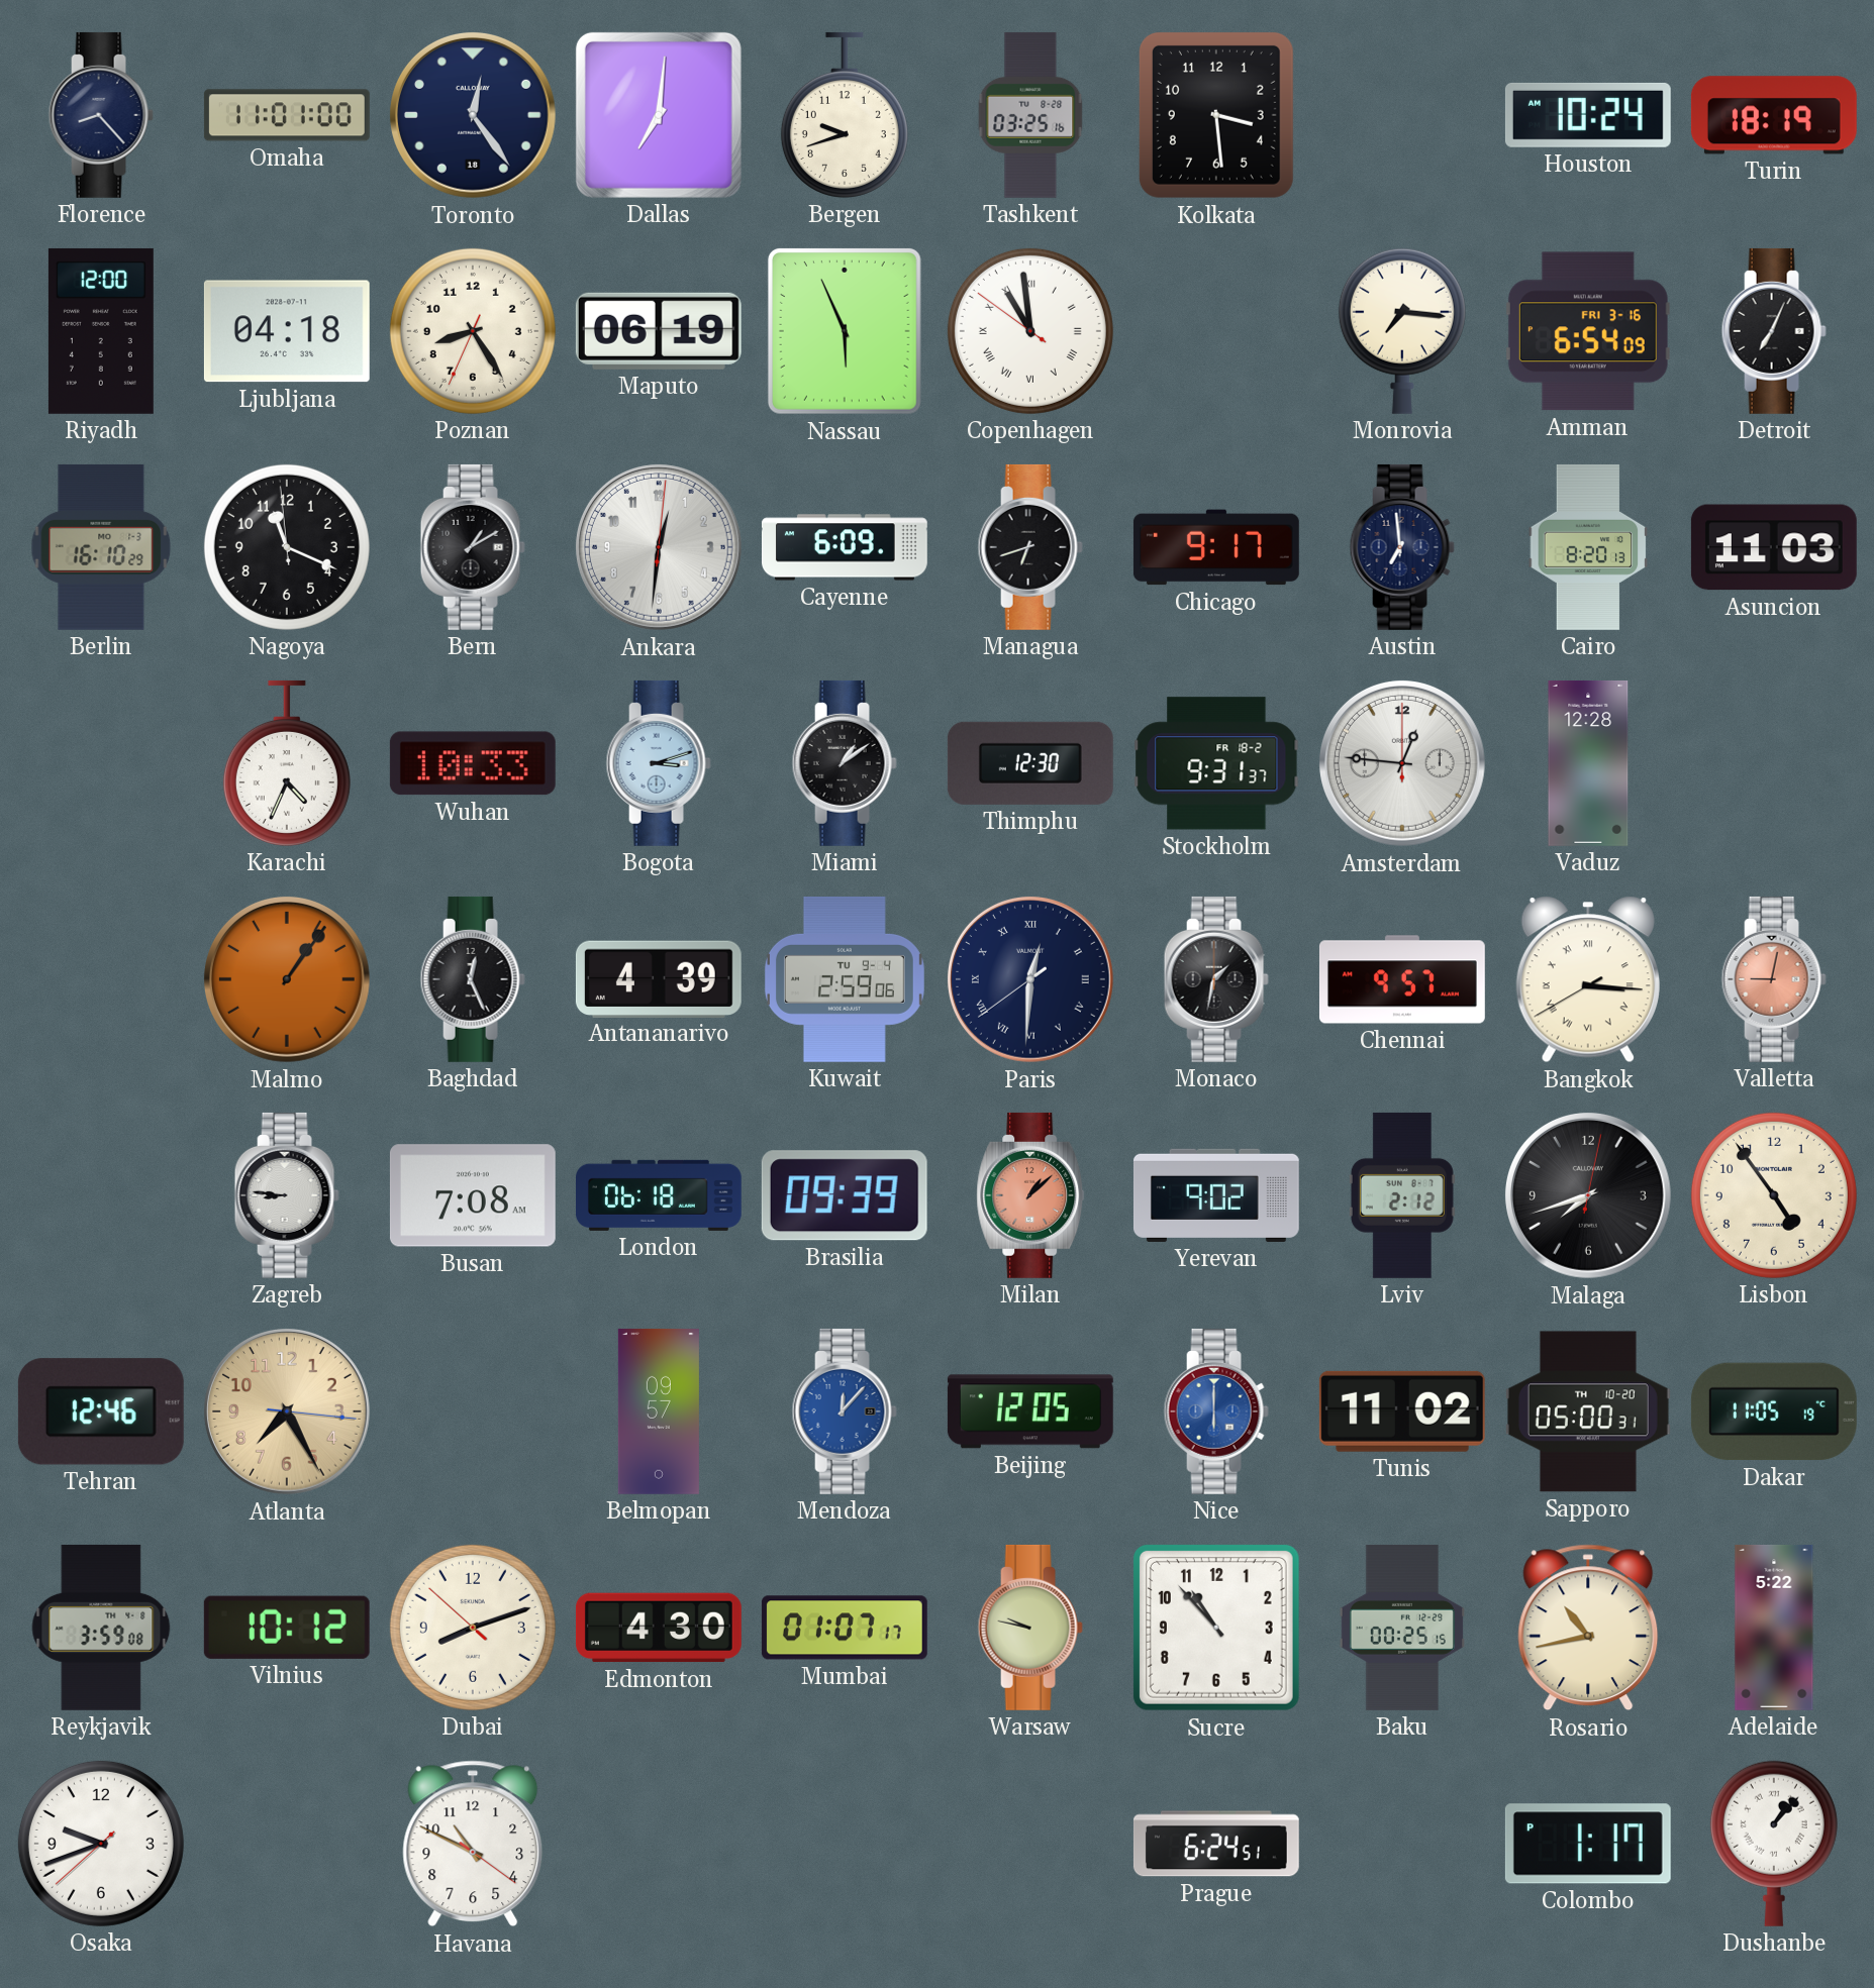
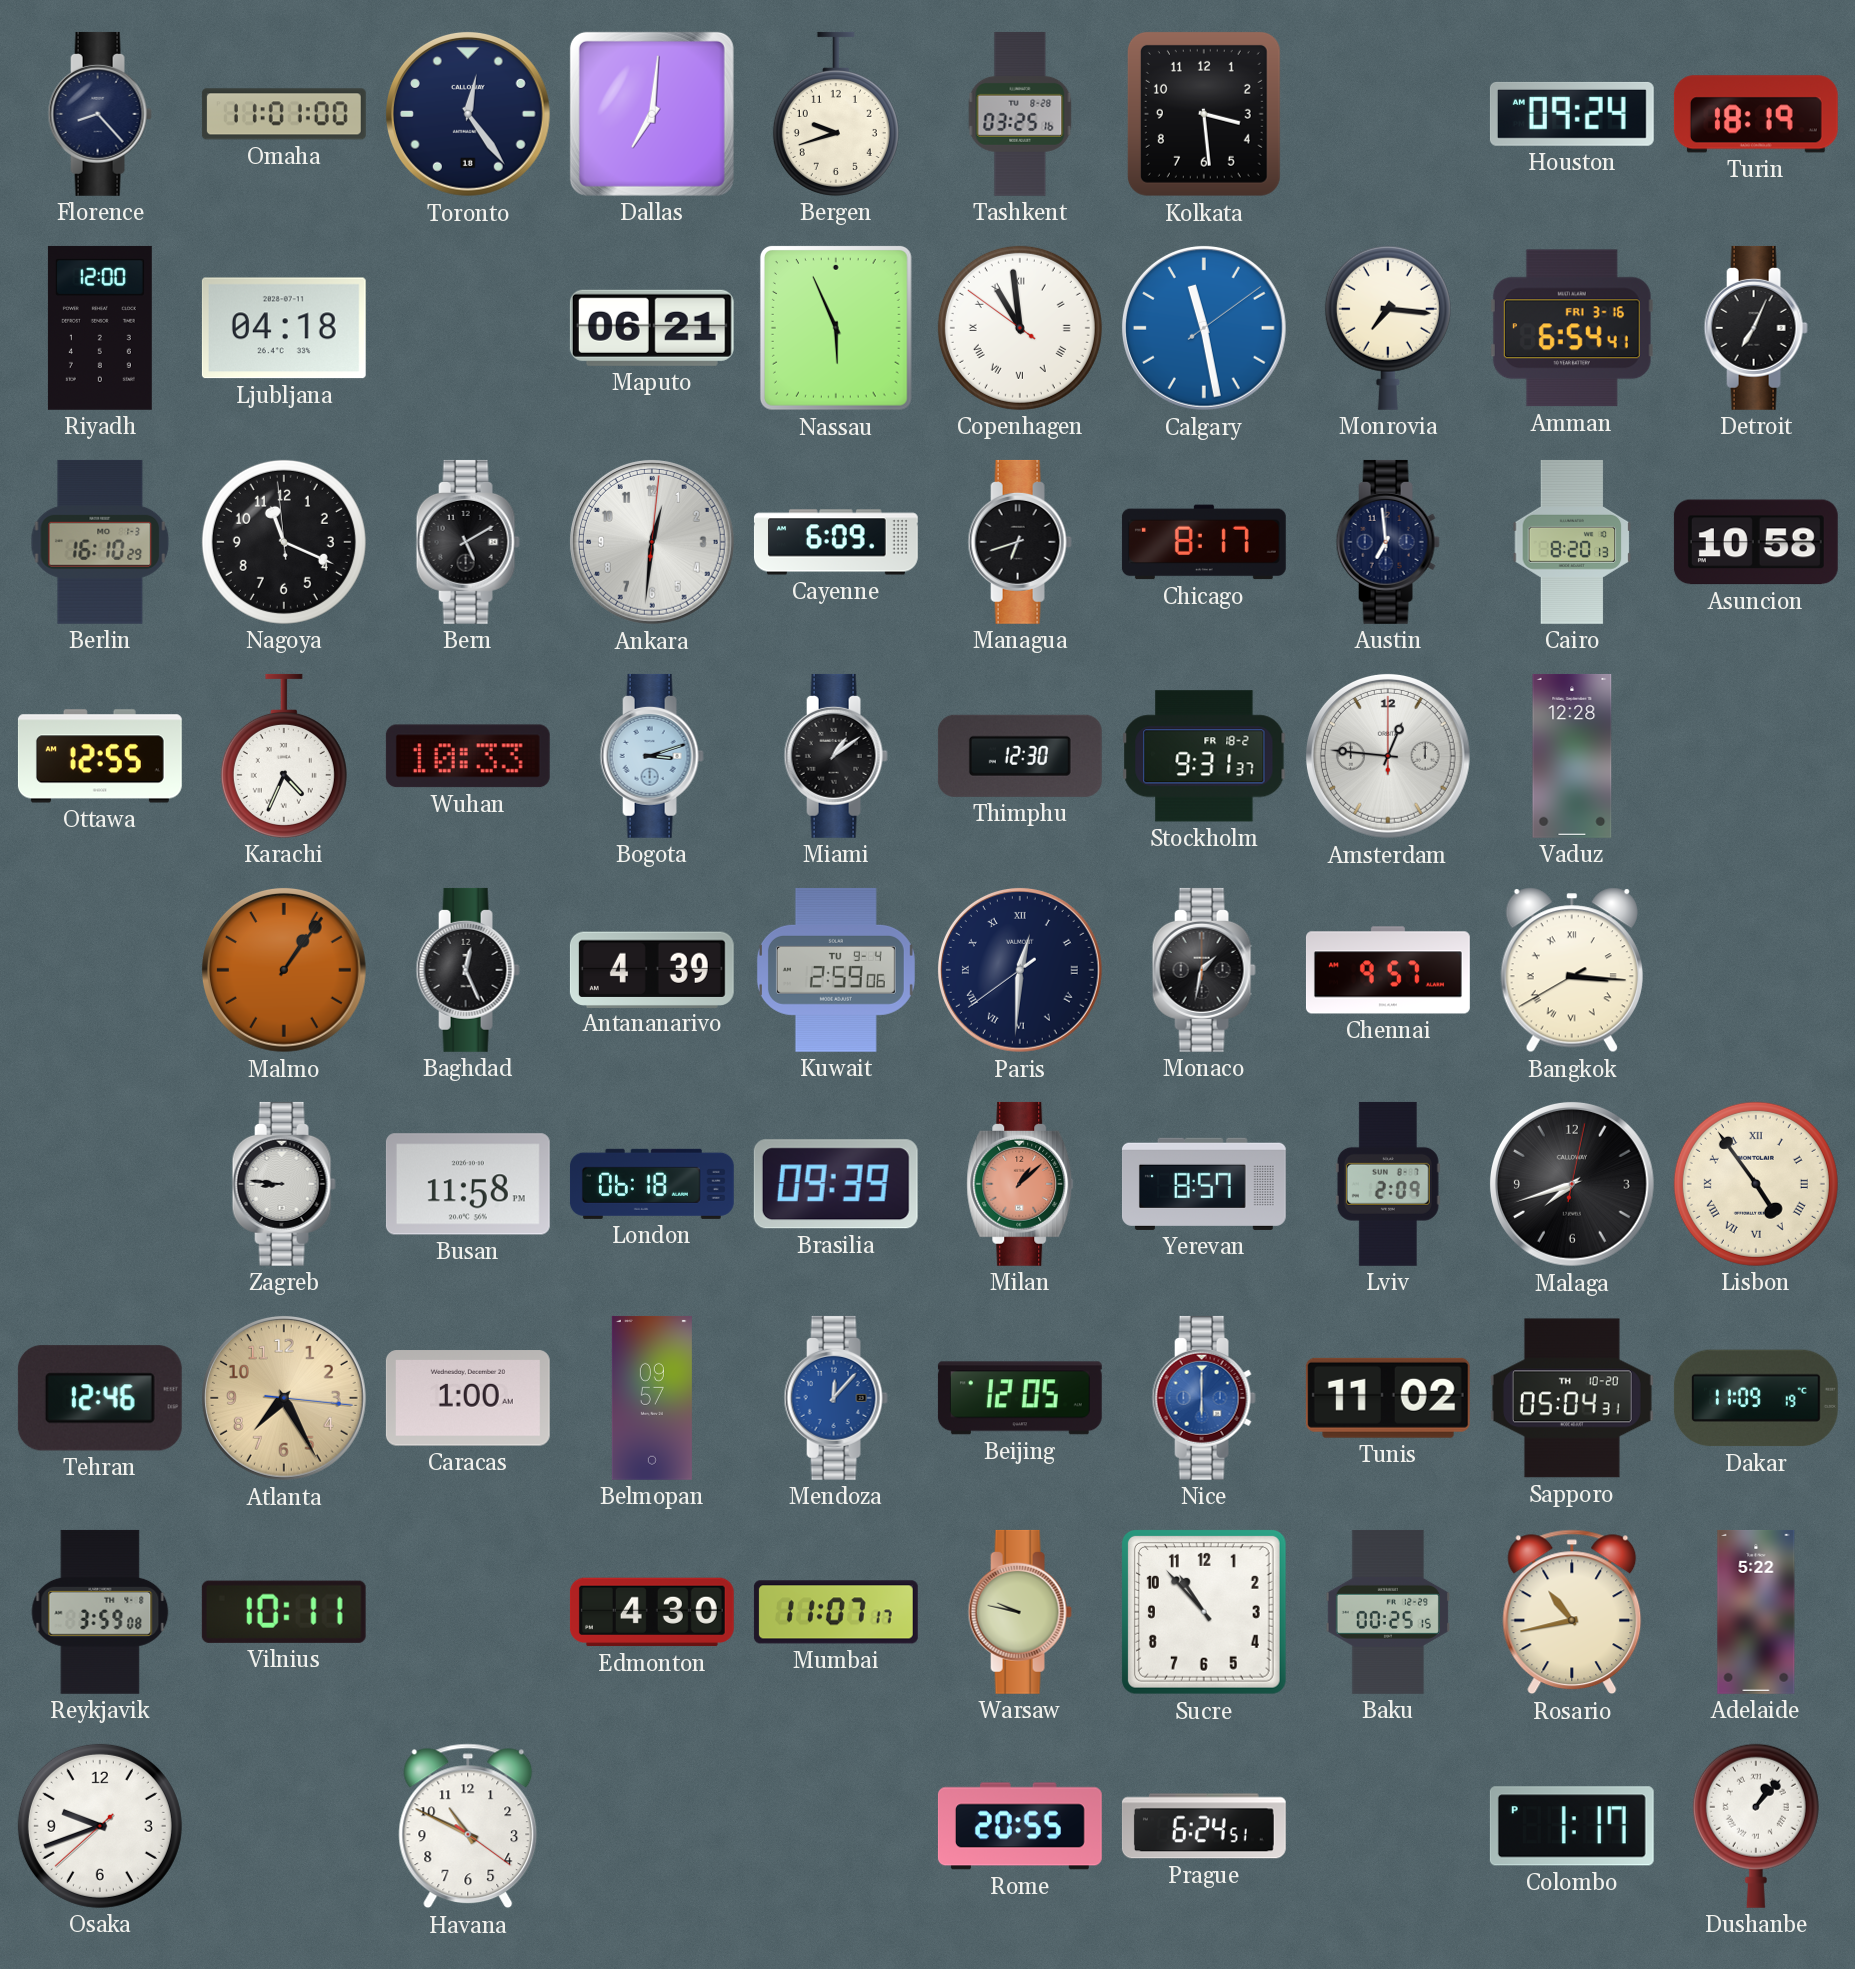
Houston: 10:24 -> 09:24
Poznan: 8:24 -> none
Maputo: 06:19 -> 06:21
Calgary: none -> 11:28
Amman: 6:54:09 -> 6:54:41
Bern: 1:10 -> 5:10
Chicago: 9:17 -> 8:17
Asuncion: 11:03 -> 10:58
Ottawa: none -> 12:55
Valletta: 9:02 -> none
Busan: 7:08 -> 11:58
Yerevan: 9:02 -> 8:57
Lviv: 2:12 -> 2:09
Lisbon numerals: Arabic -> Roman
Caracas: none -> 1:00
Sapporo: 05:00 -> 05:04
Dakar: 11:05 -> 11:09
Vilnius: 10:12 -> 10:11
Dubai: 8:11 -> none
Mumbai: 01:07 -> 11:07
Rome: none -> 20:55
